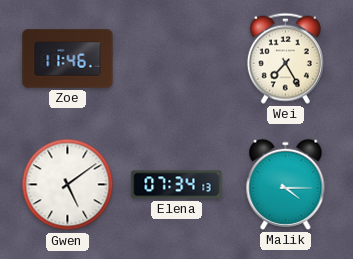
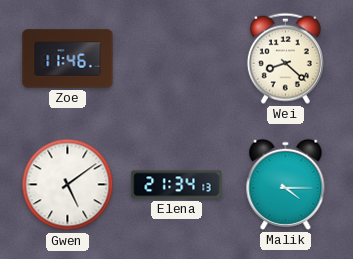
Wei: 7:25 -> 8:22
Elena: 07:34 -> 21:34
